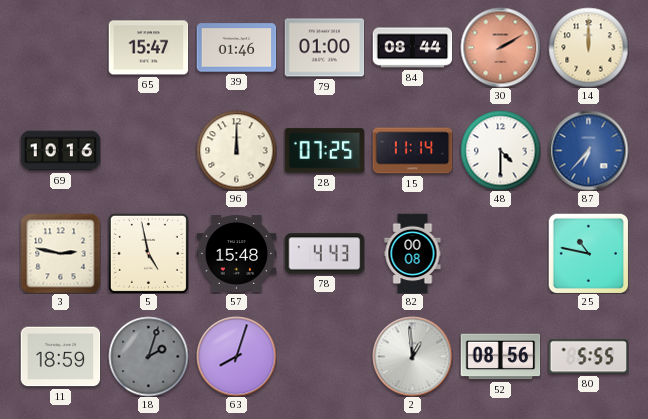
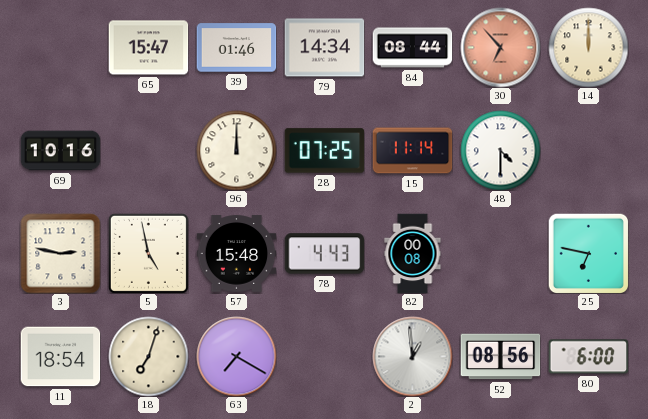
79: 01:00 -> 14:34
30: 2:10 -> 6:53
87: 6:37 -> none
25: 10:47 -> 6:47
11: 18:59 -> 18:54
18: 2:03 -> 7:03
18 dial: grey -> cream
63: 8:03 -> 7:20
80: 5:55 -> 6:00
